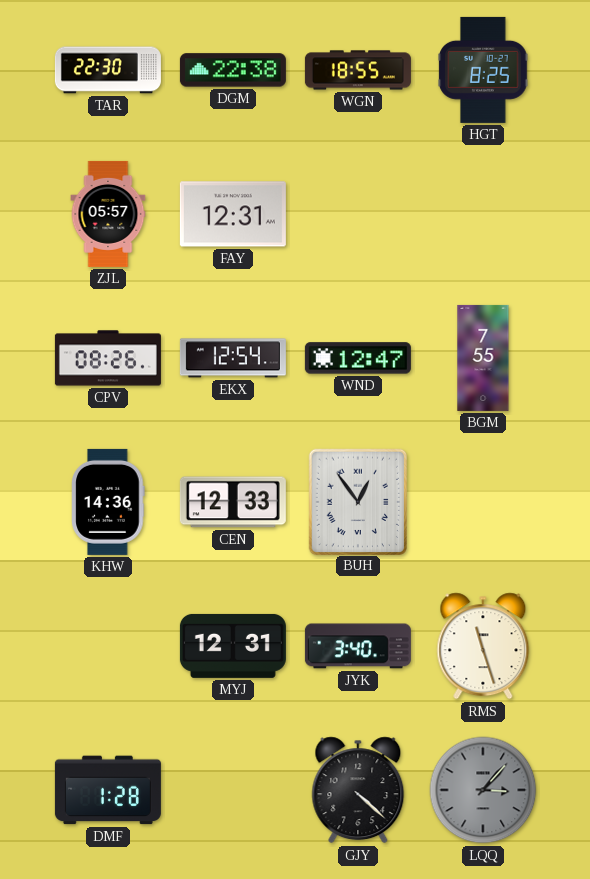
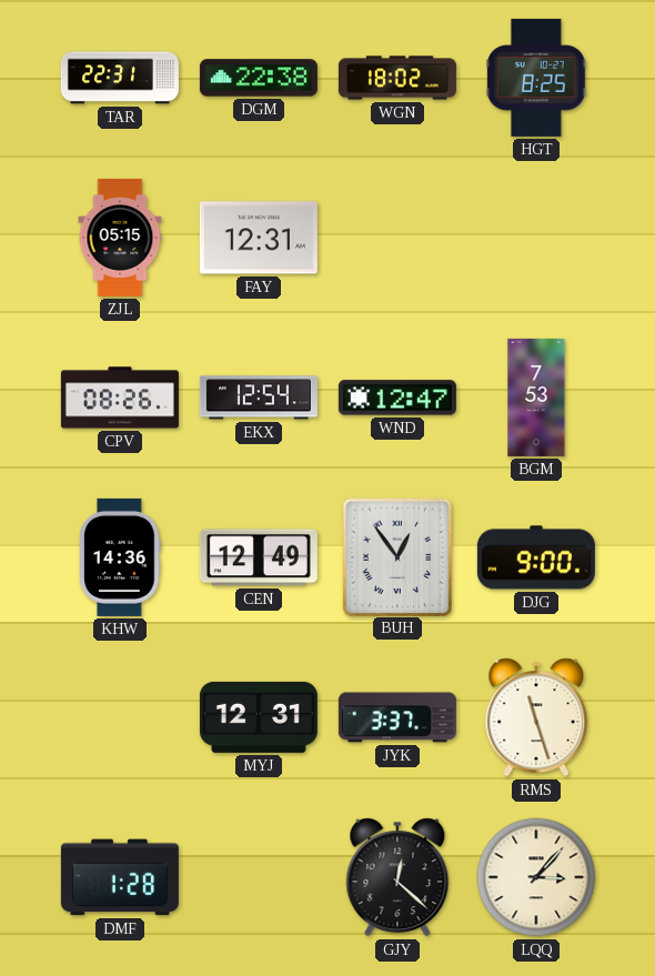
TAR: 22:30 -> 22:31
WGN: 18:55 -> 18:02
ZJL: 05:57 -> 05:15
BGM: 7:55 -> 7:53
CEN: 12:33 -> 12:49
DJG: none -> 9:00
JYK: 3:40 -> 3:37
GJY: 4:22 -> 12:22
LQQ dial: grey -> cream
